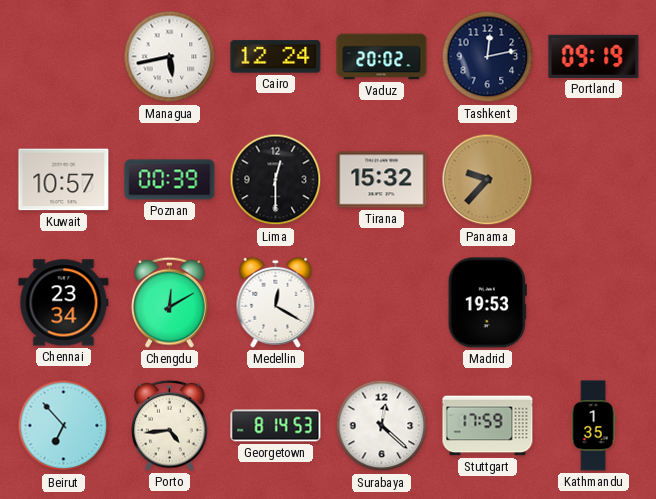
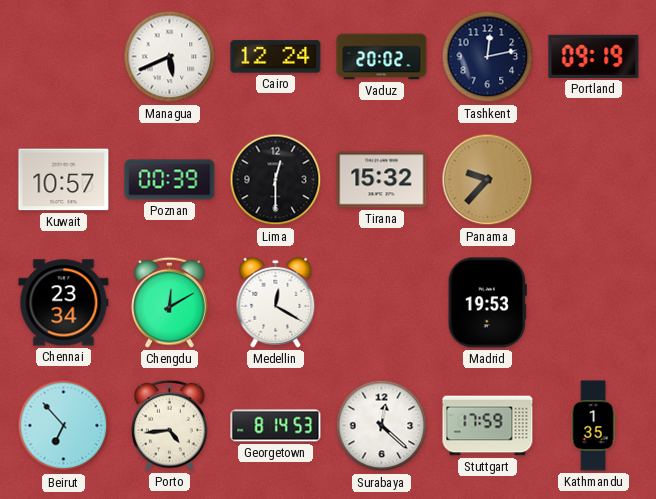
Managua: 5:43 -> 5:41
